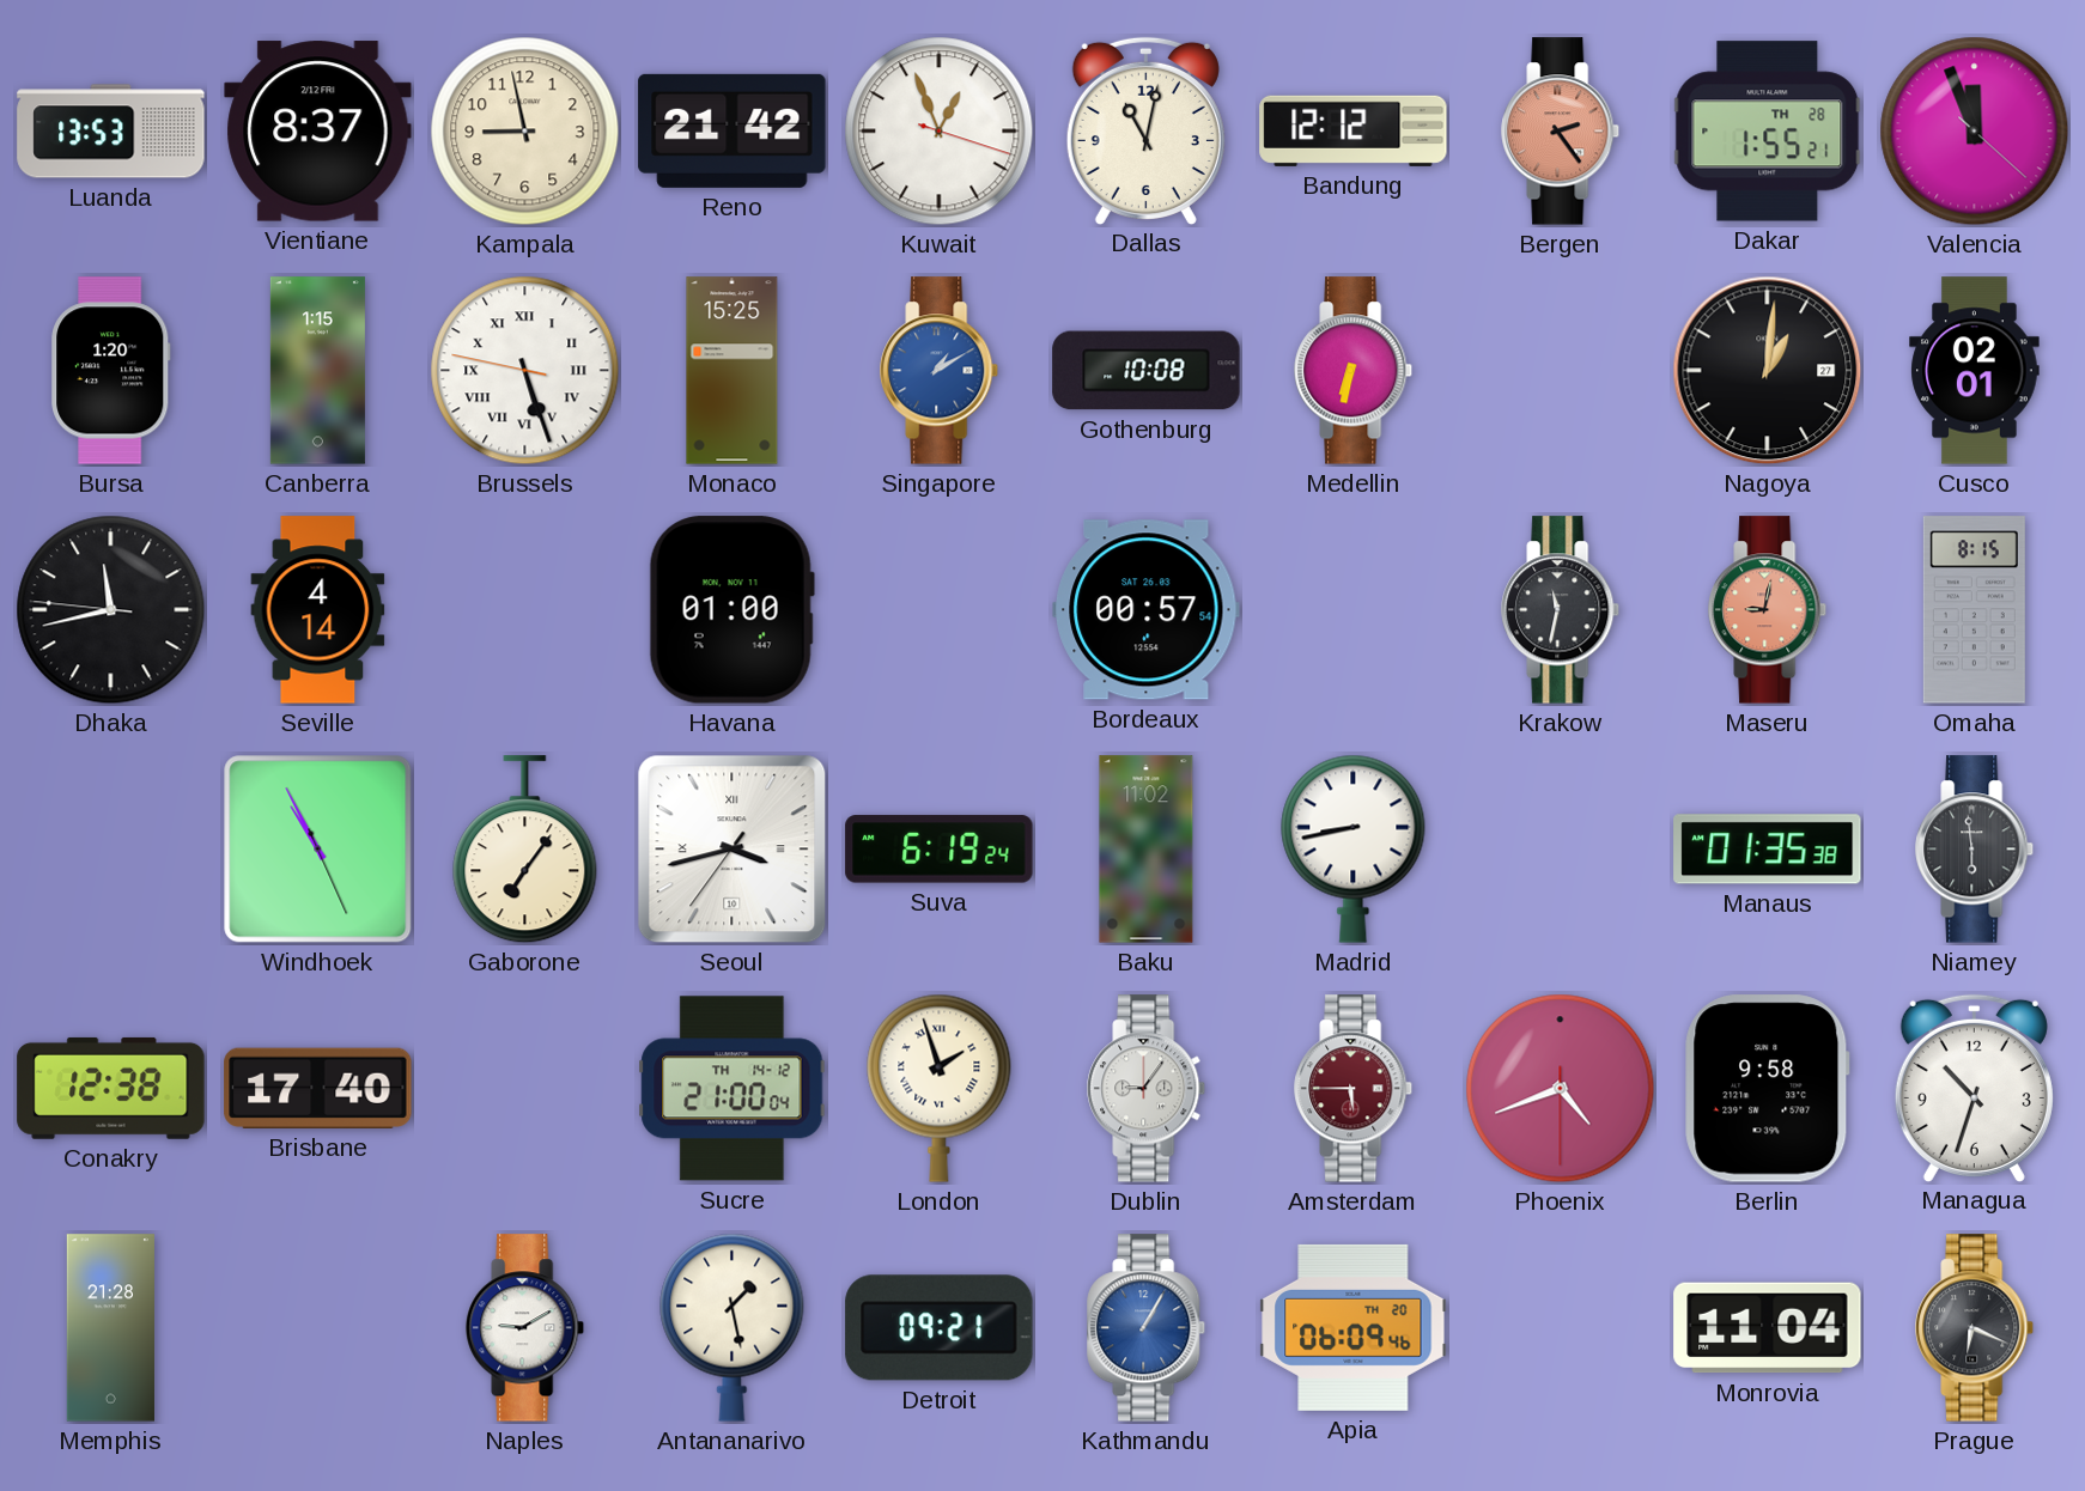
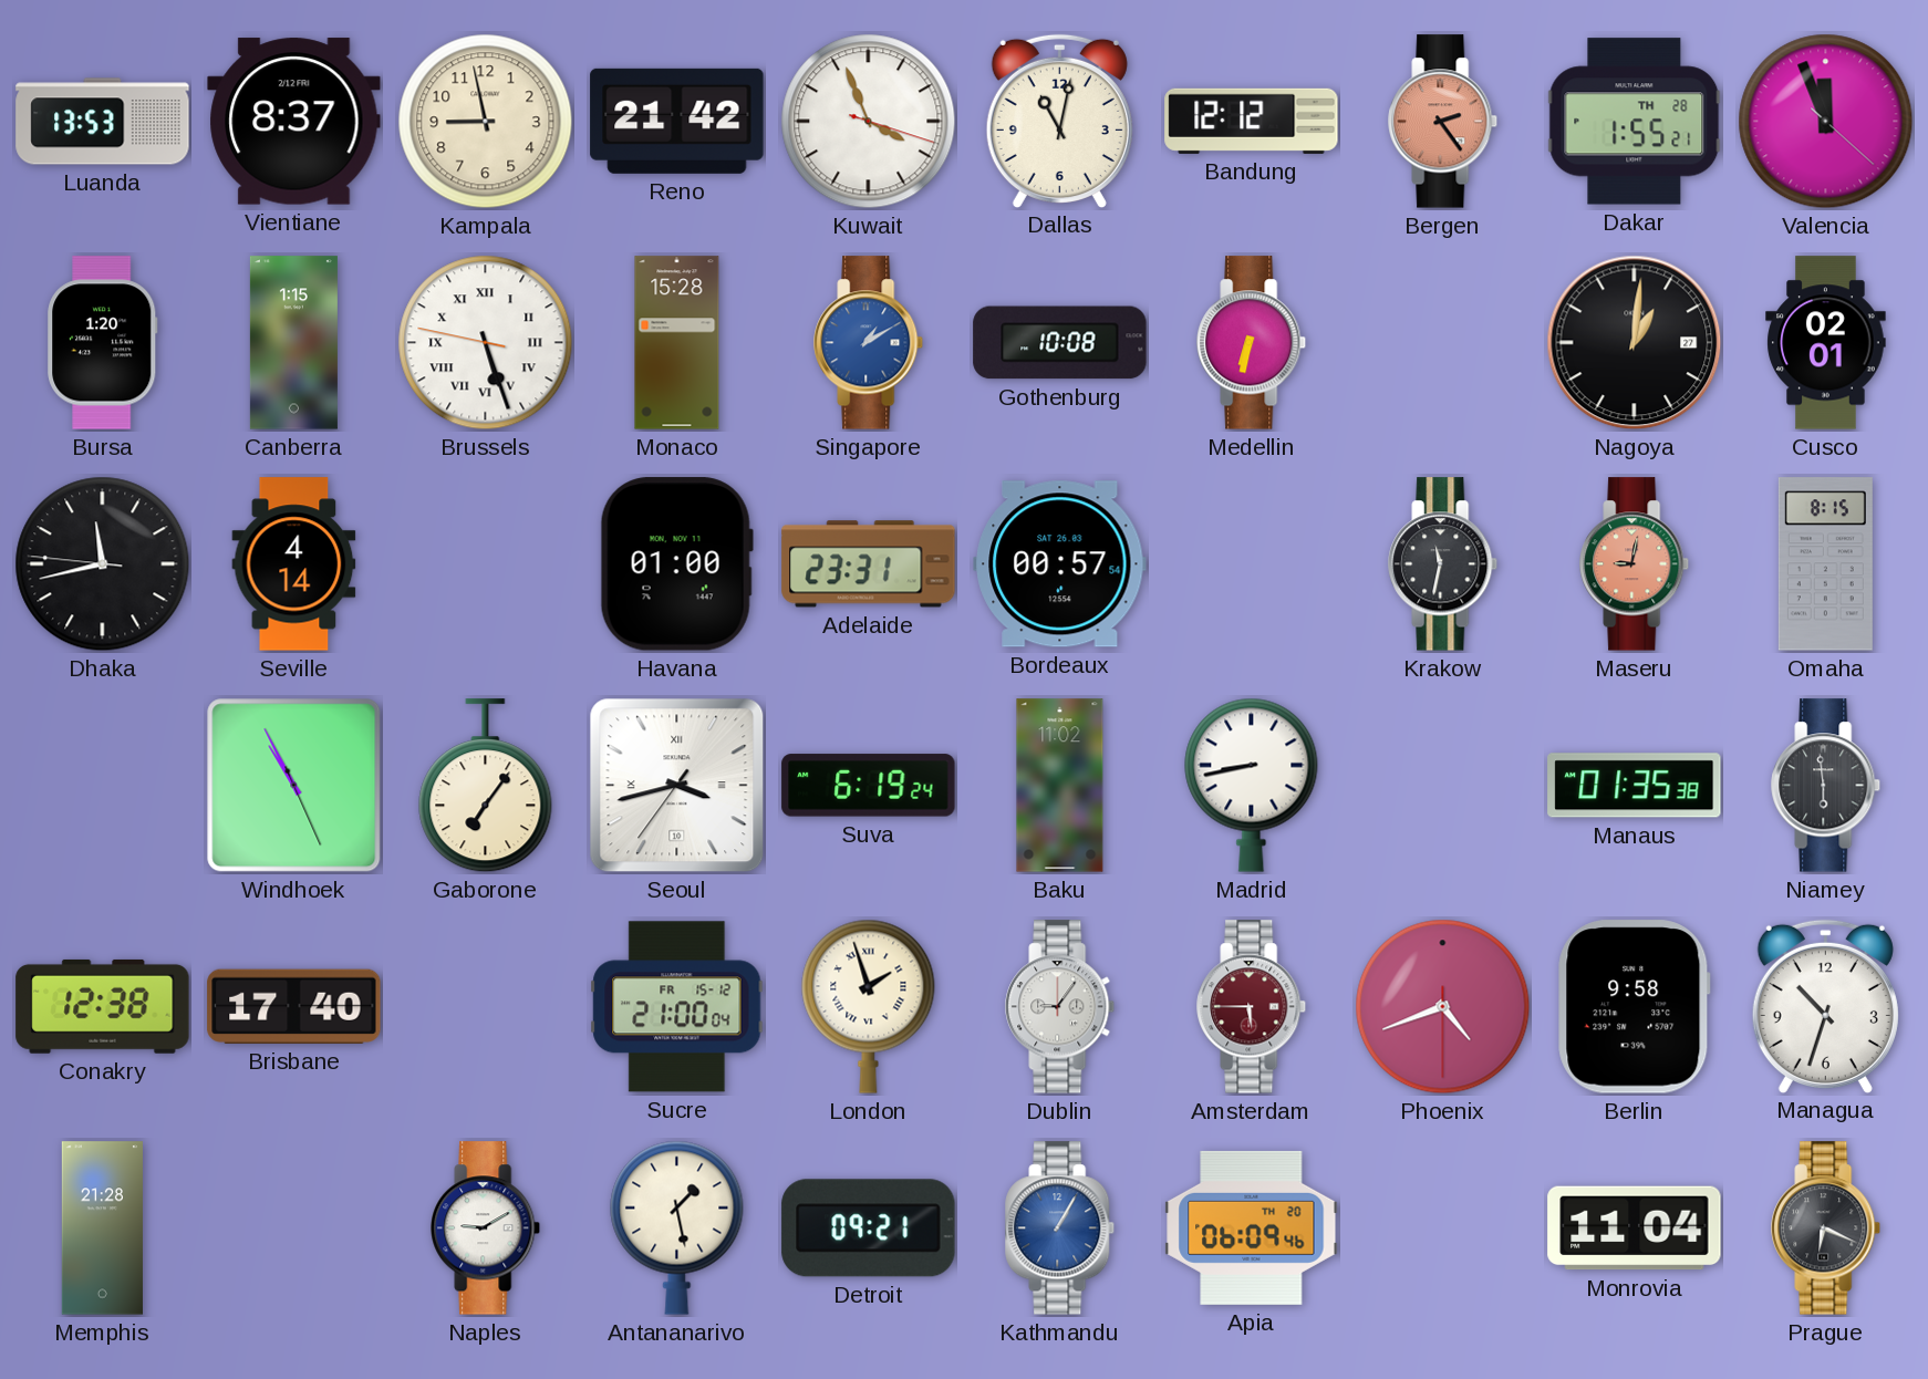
Kuwait: 12:56 -> 3:56
Monaco: 15:25 -> 15:28
Adelaide: none -> 23:31
Sucre date: TH 14-12 -> FR 15-12
